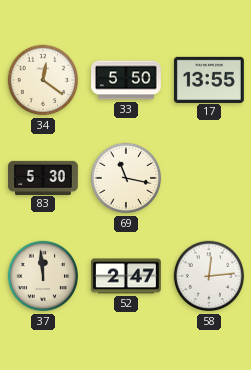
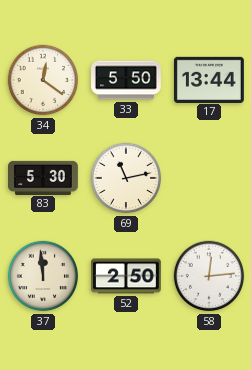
17: 13:55 -> 13:44
69: 11:17 -> 11:13
52: 2:47 -> 2:50
